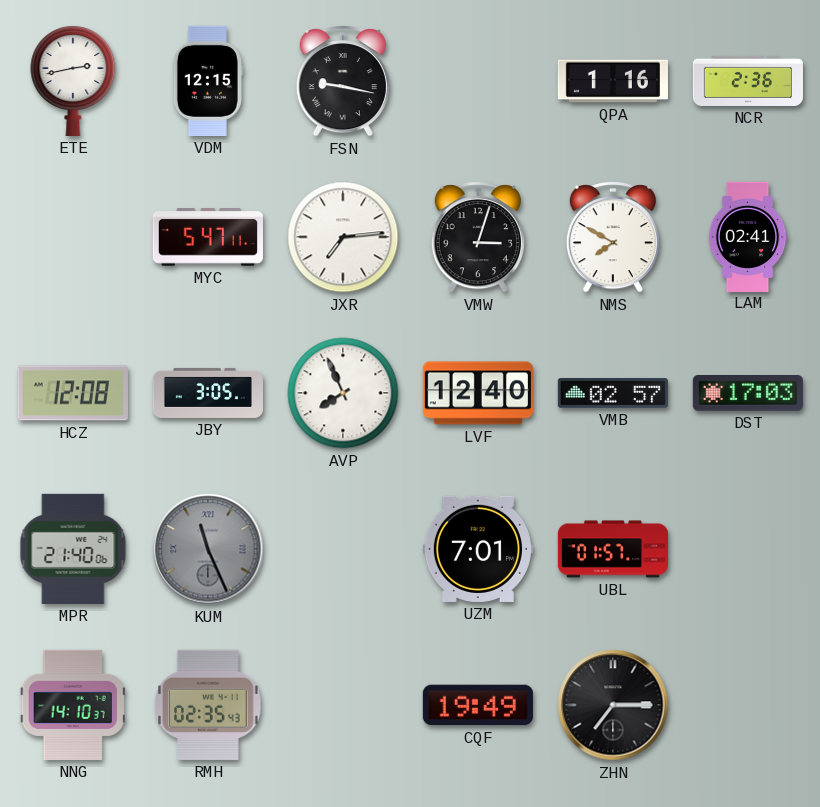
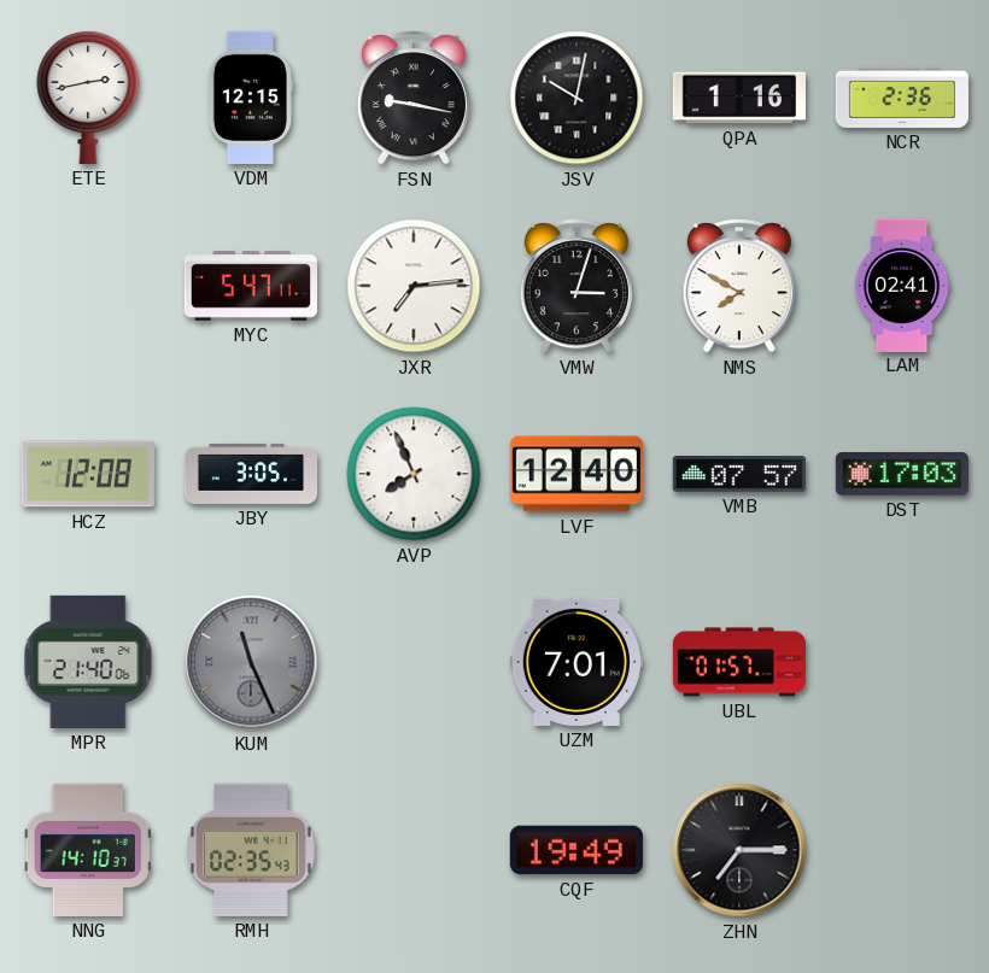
JSV: none -> 10:02
VMB: 02:57 -> 07:57
